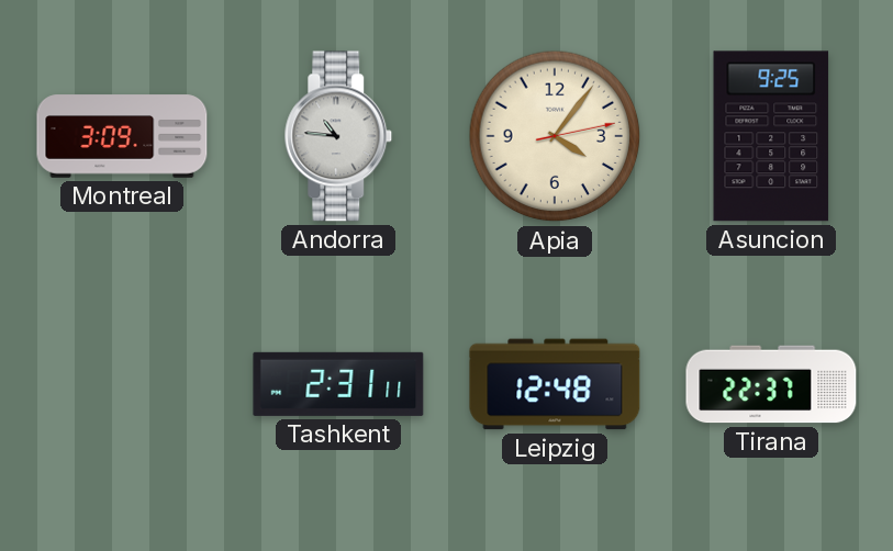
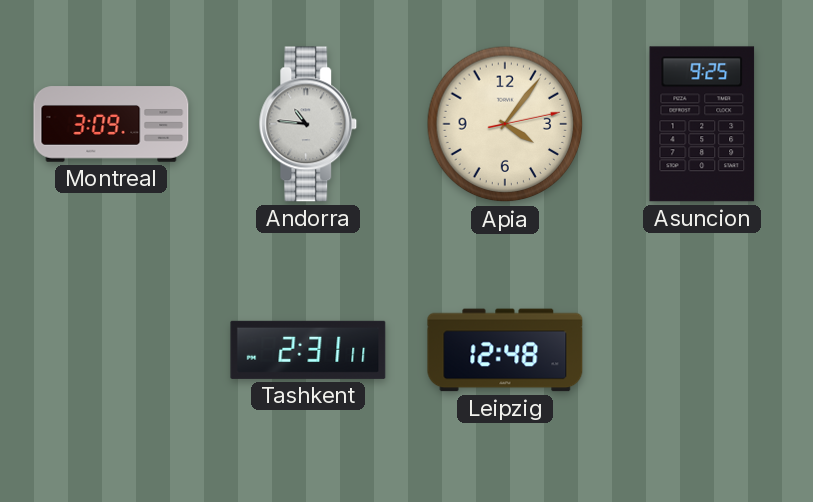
Tirana: 22:37 -> none
